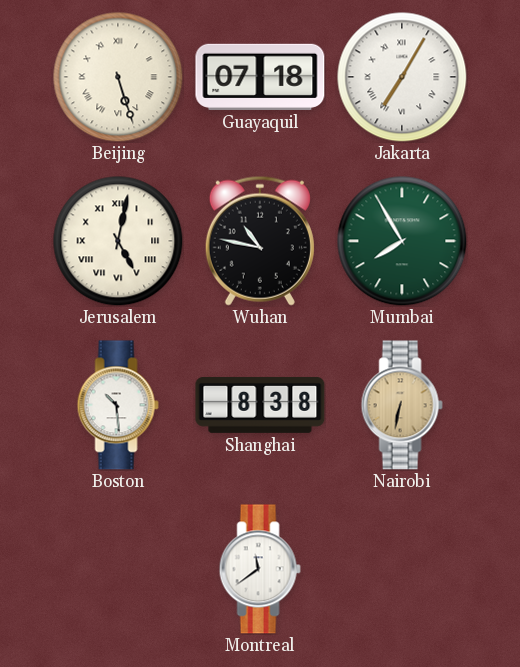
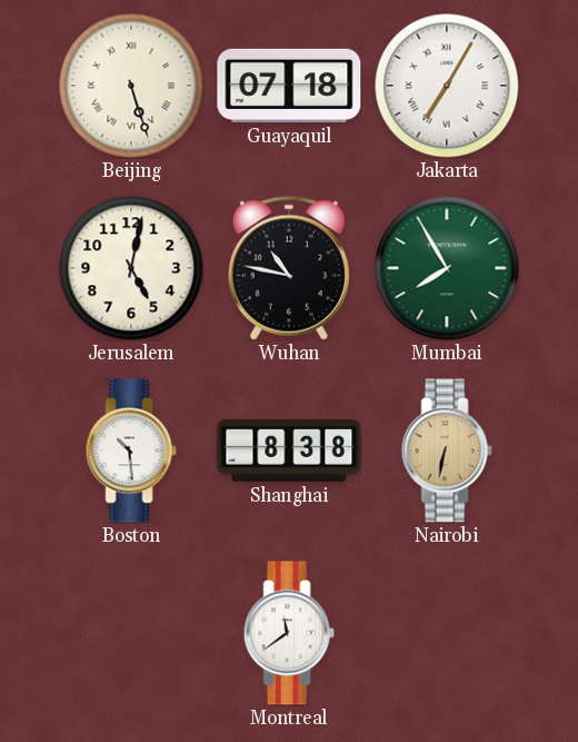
Jerusalem numerals: Roman -> Arabic
